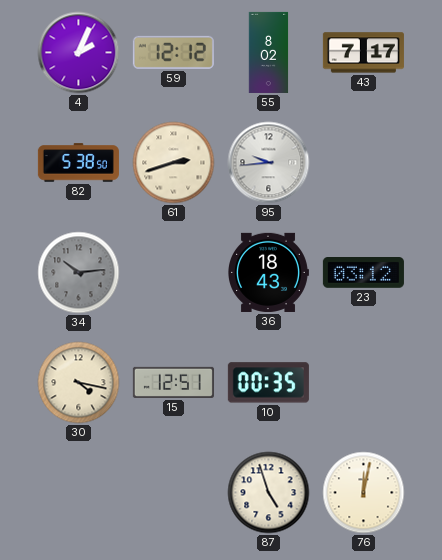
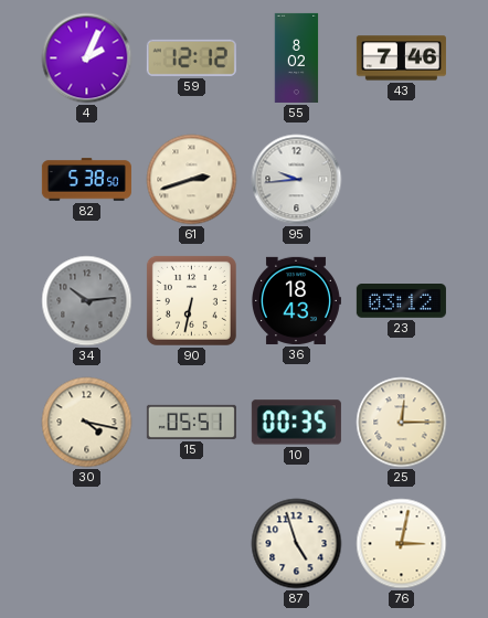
43: 7:17 -> 7:46
90: none -> 6:32
15: 12:51 -> 05:51
25: none -> 12:15
76: 12:02 -> 3:02
